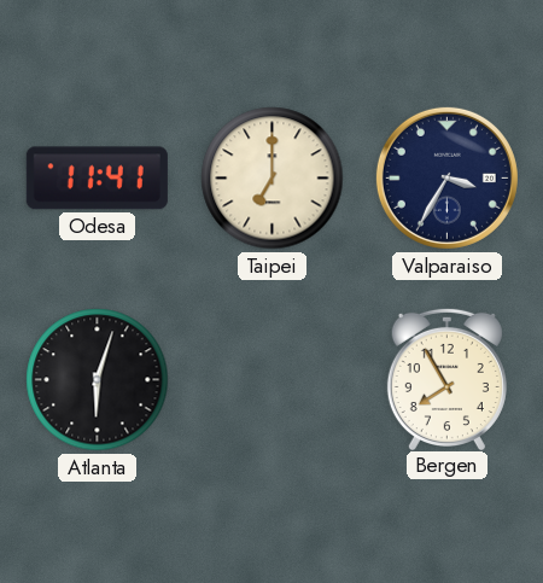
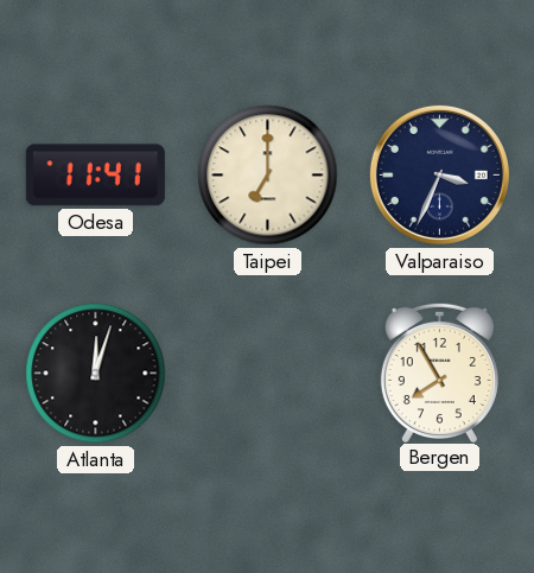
Valparaiso: 3:35 -> 3:34
Atlanta: 6:03 -> 12:03
